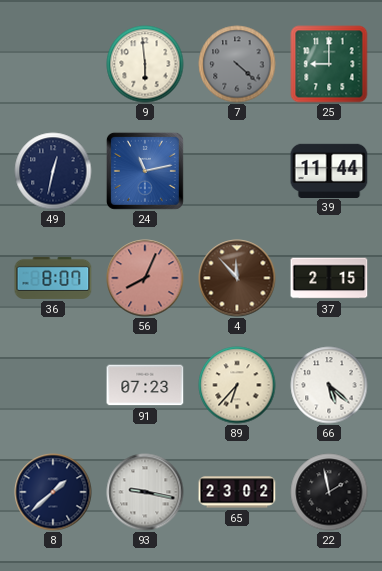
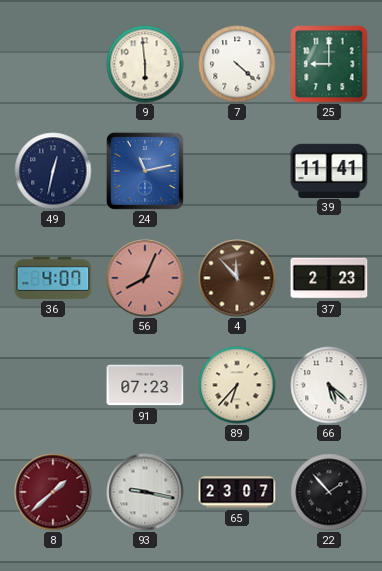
7 dial: grey -> white
39: 11:44 -> 11:41
36: 8:07 -> 4:07
37: 2:15 -> 2:23
8 dial: navy -> burgundy
65: 23:02 -> 23:07
22: 1:58 -> 1:53
